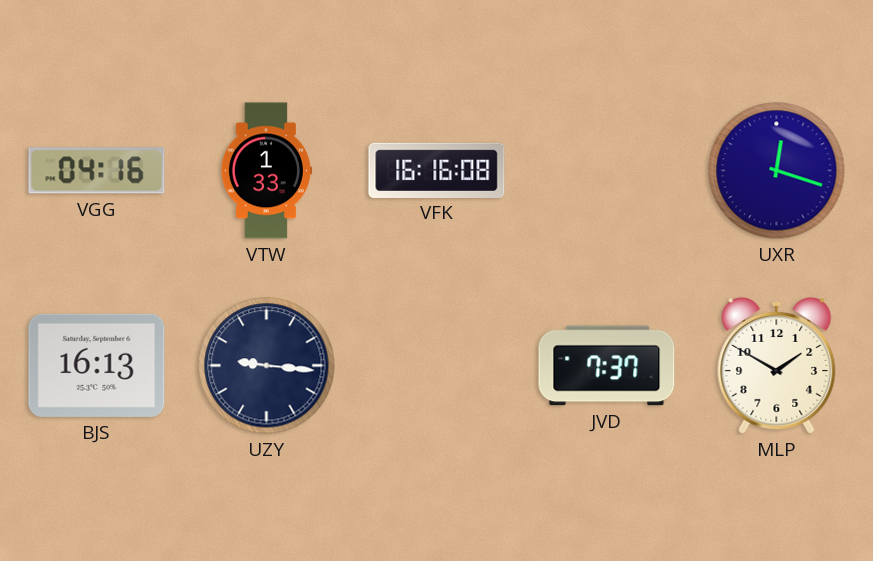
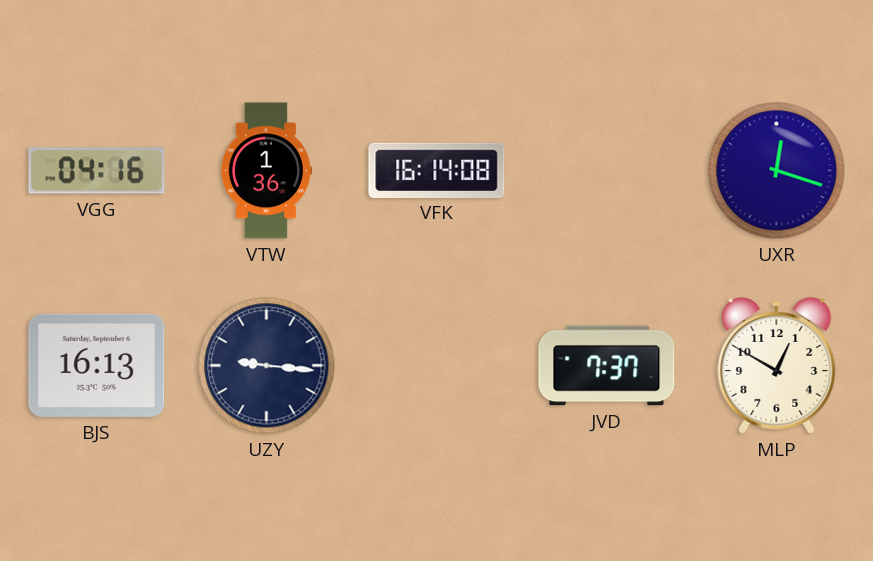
VTW: 1:33 -> 1:36
VFK: 16:16 -> 16:14
MLP: 1:50 -> 12:50
